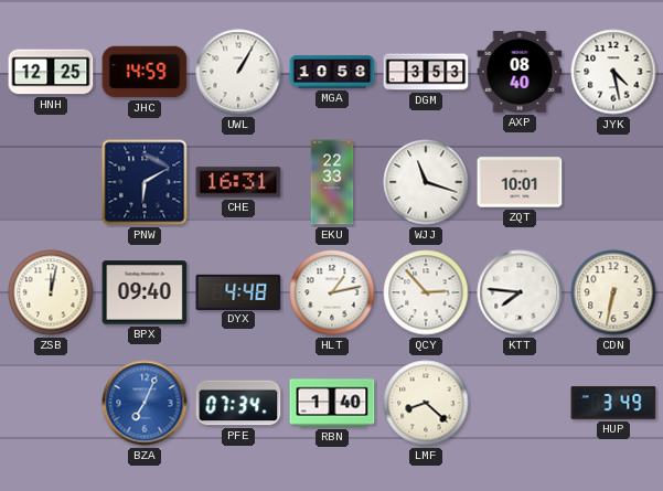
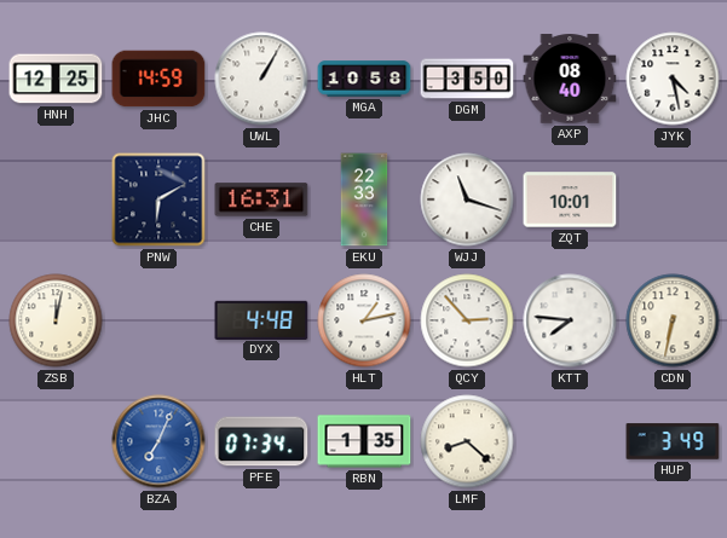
DGM: 3:53 -> 3:50
BPX: 09:40 -> none
RBN: 1:40 -> 1:35
